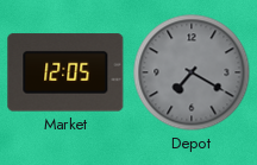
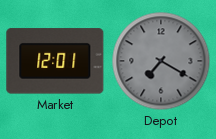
Market: 12:05 -> 12:01
